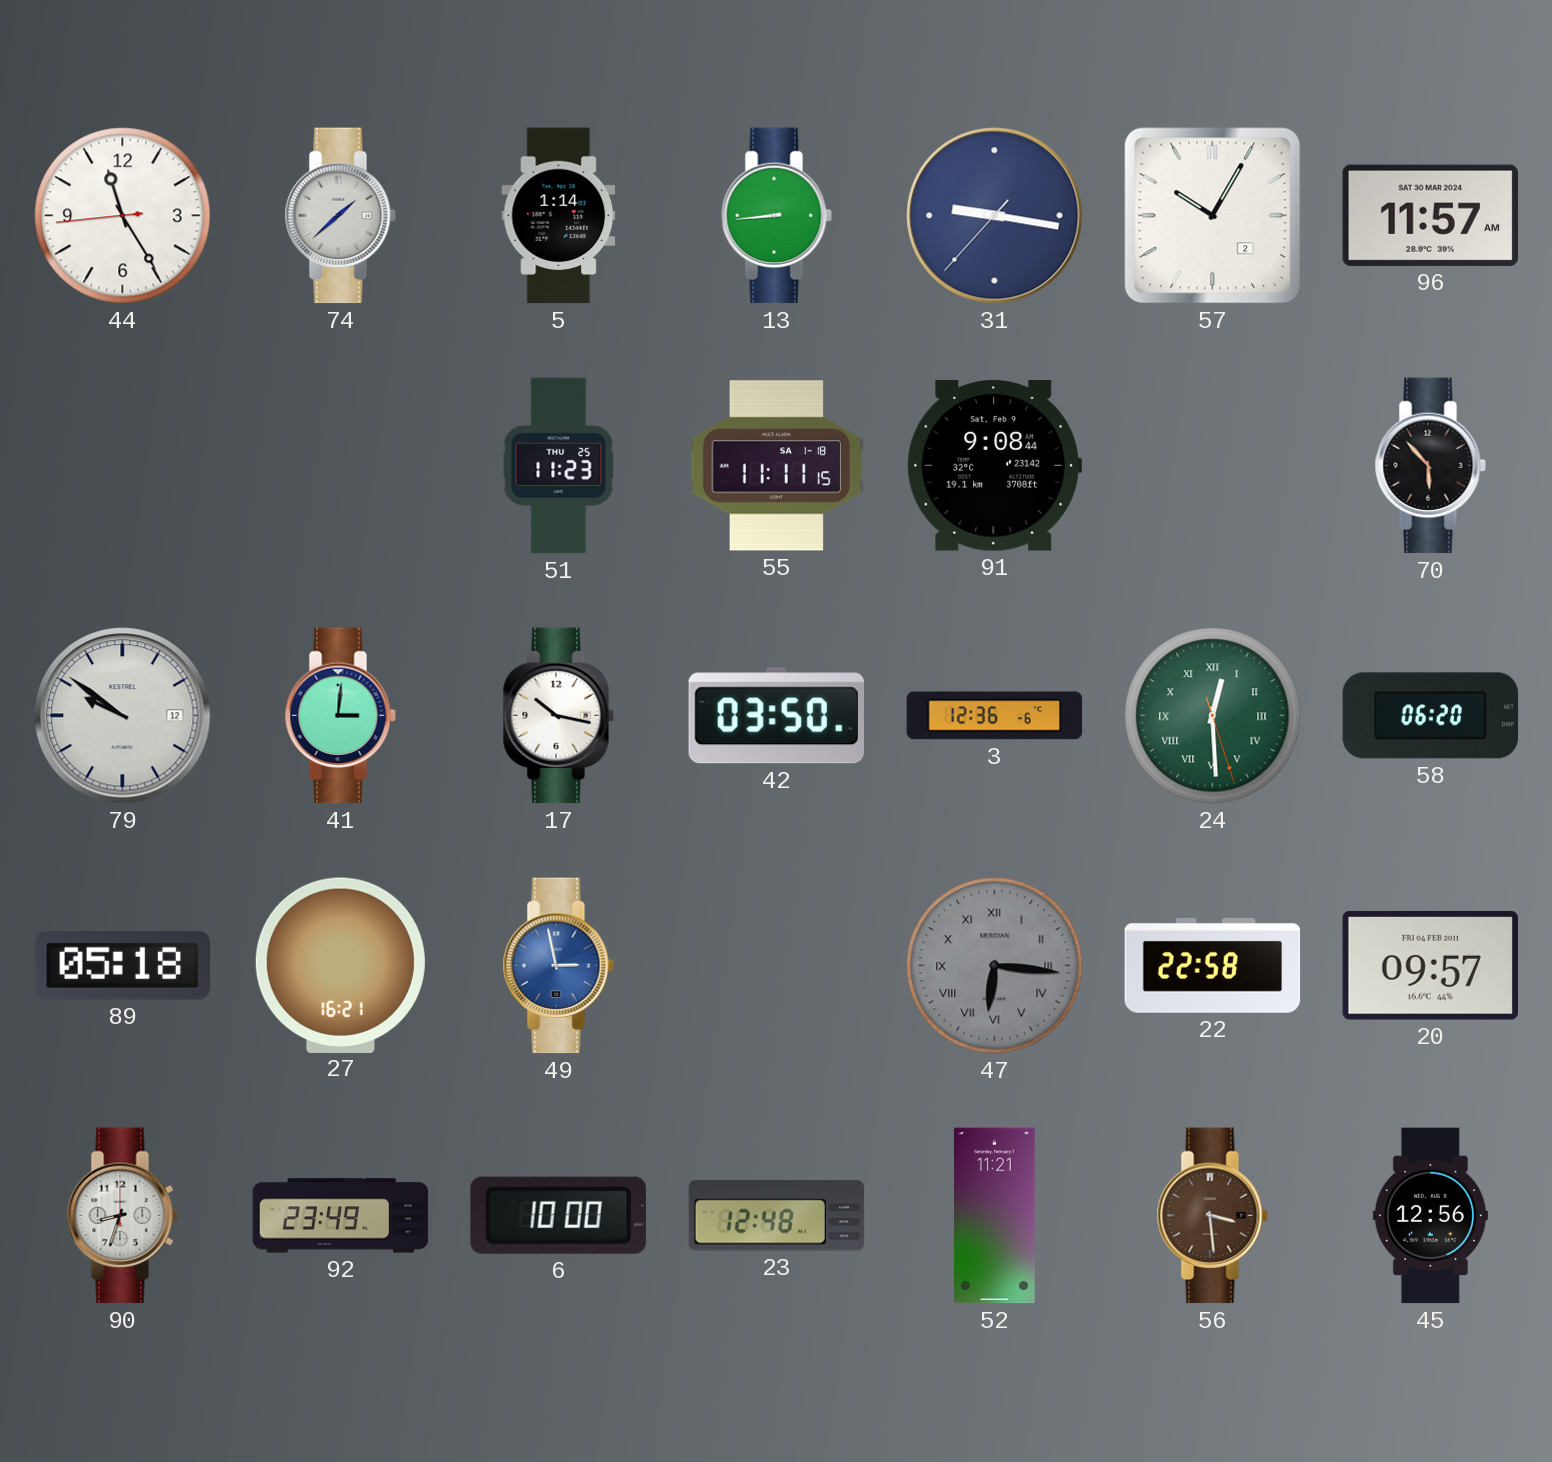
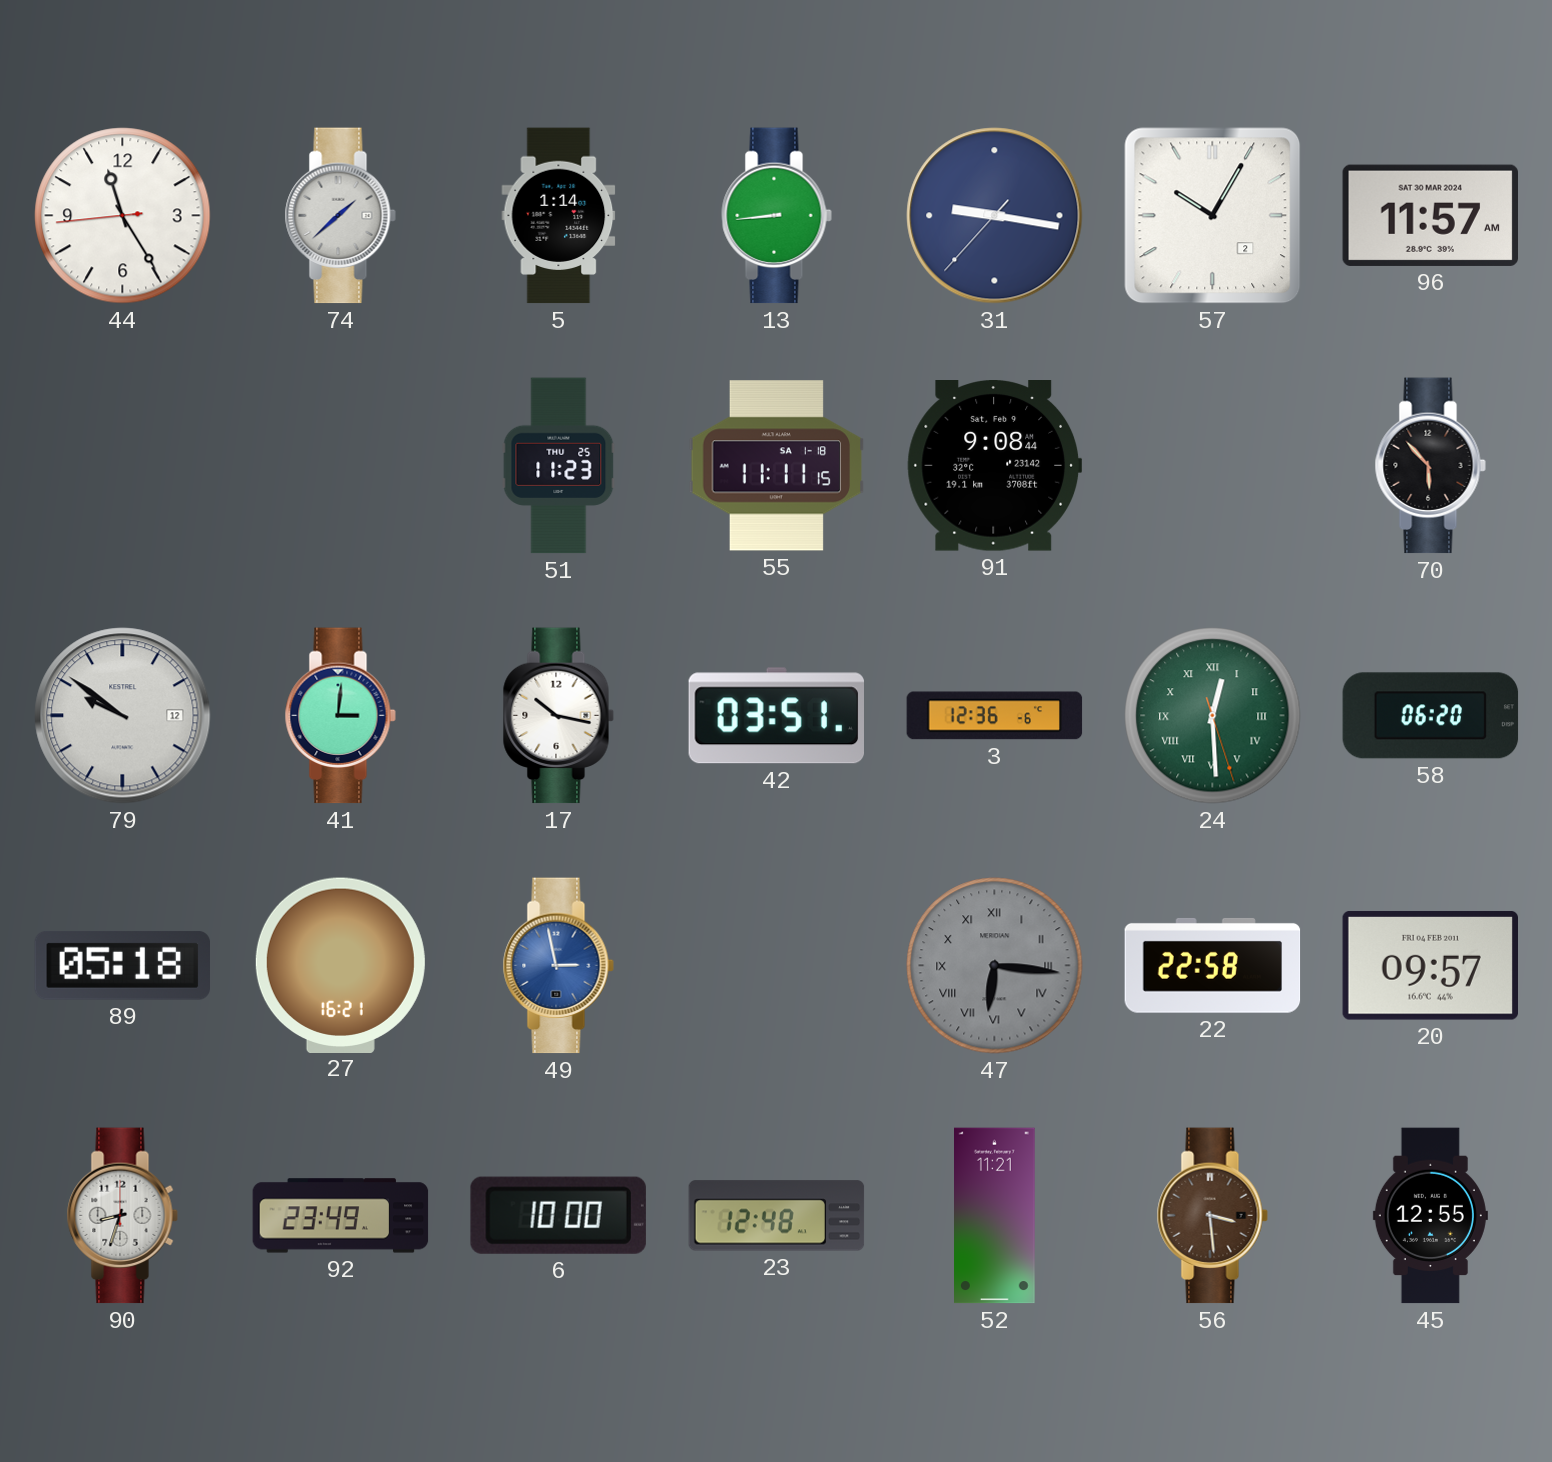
42: 03:50 -> 03:51
45: 12:56 -> 12:55
